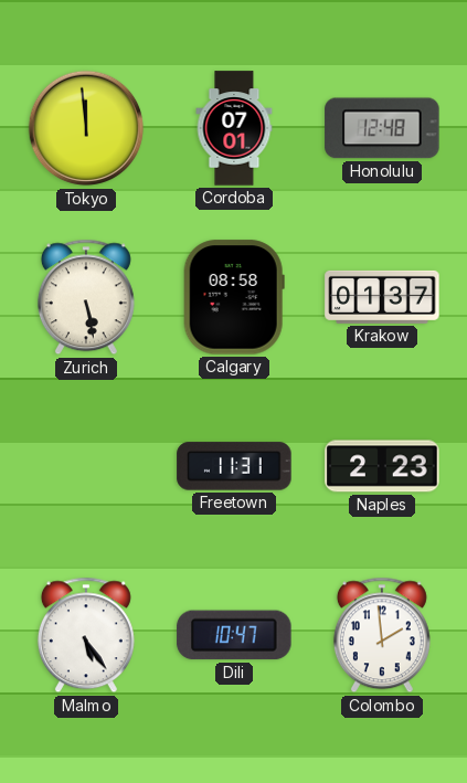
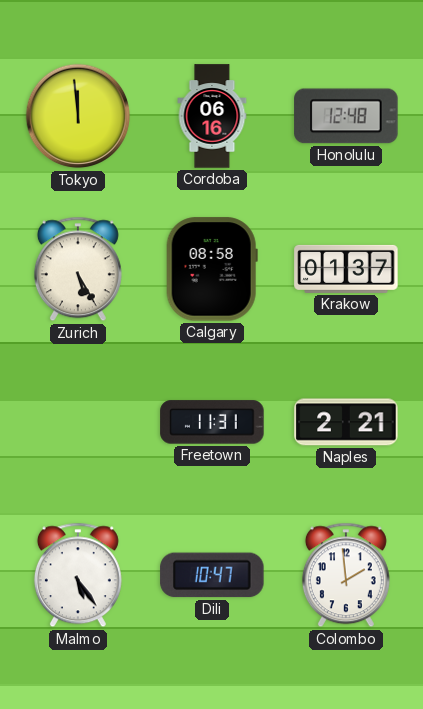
Cordoba: 07:01 -> 06:16
Zurich: 5:28 -> 5:25
Naples: 2:23 -> 2:21
